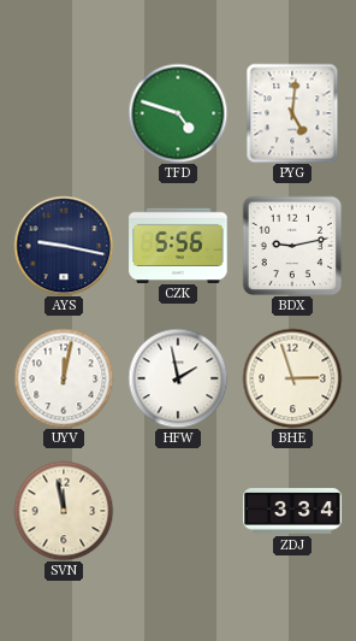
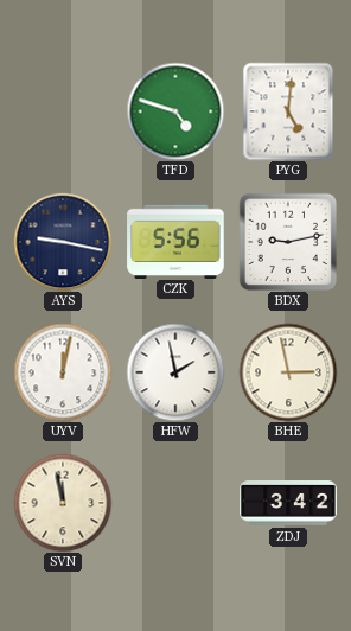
BHE: 2:57 -> 2:58
ZDJ: 3:34 -> 3:42
